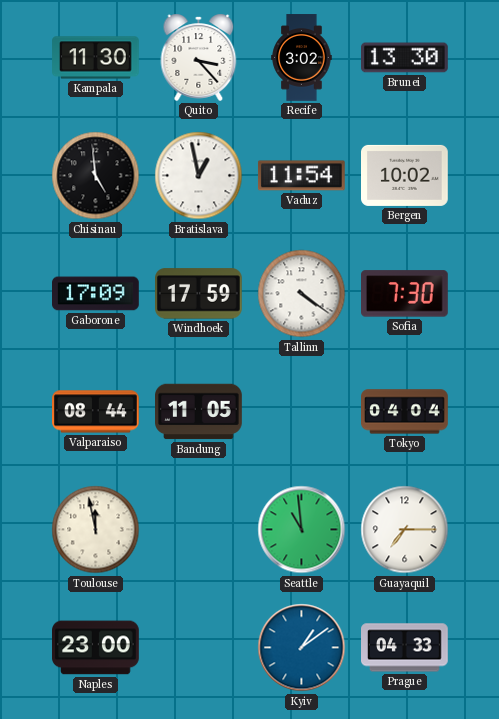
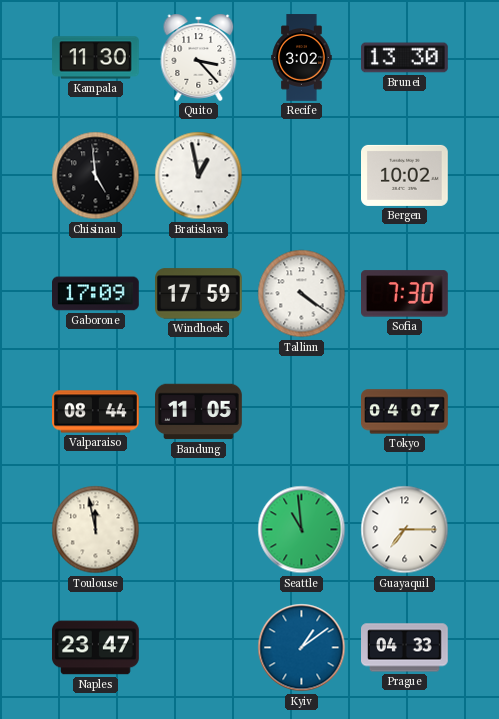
Vaduz: 11:54 -> none
Tokyo: 04:04 -> 04:07
Naples: 23:00 -> 23:47
